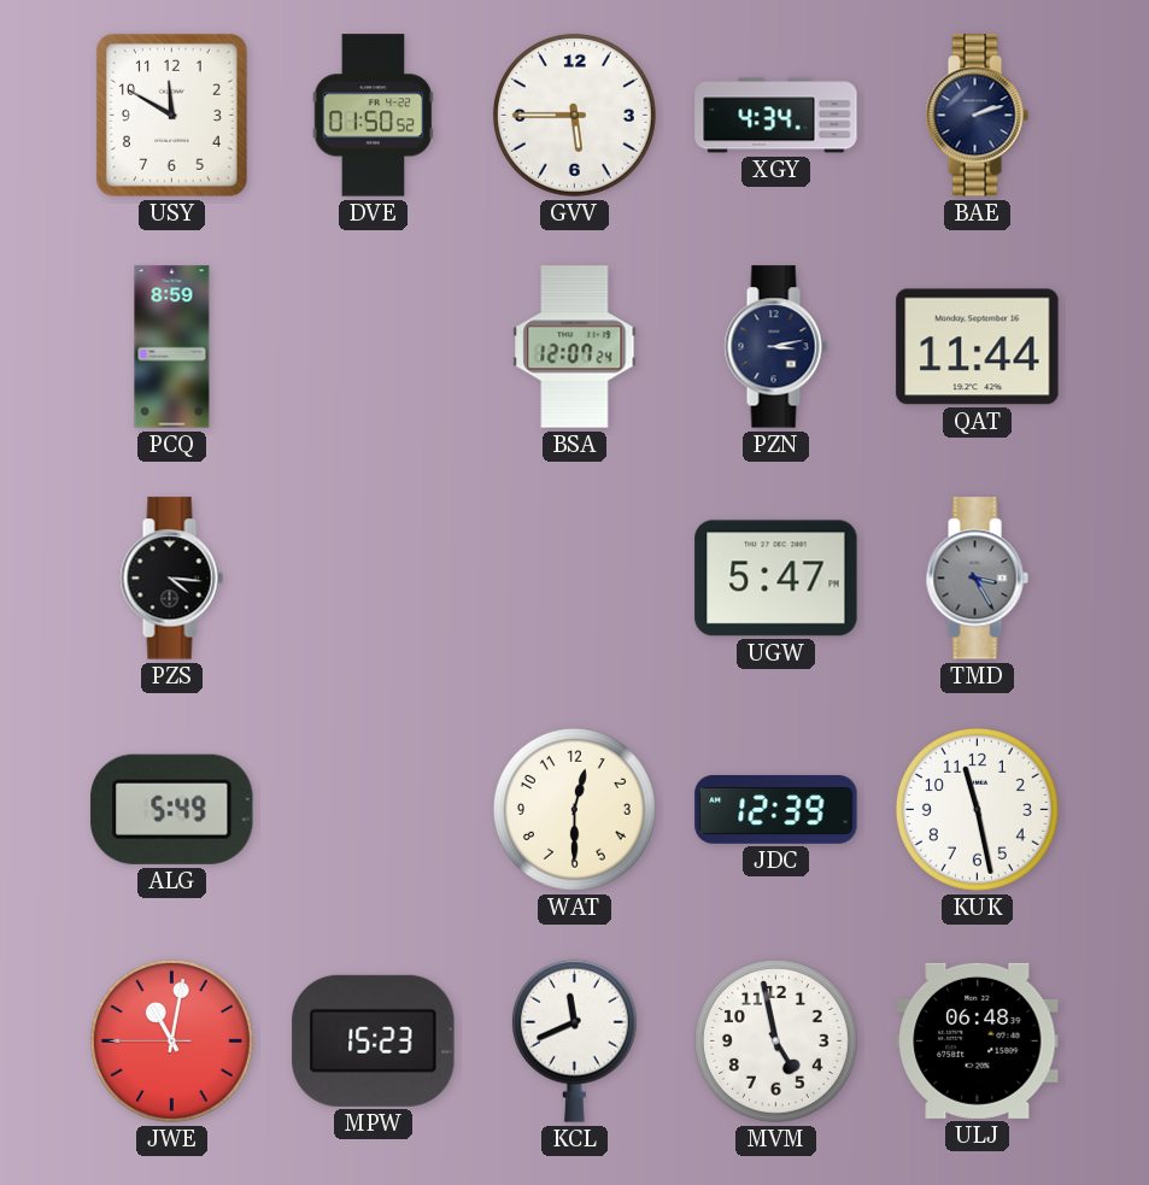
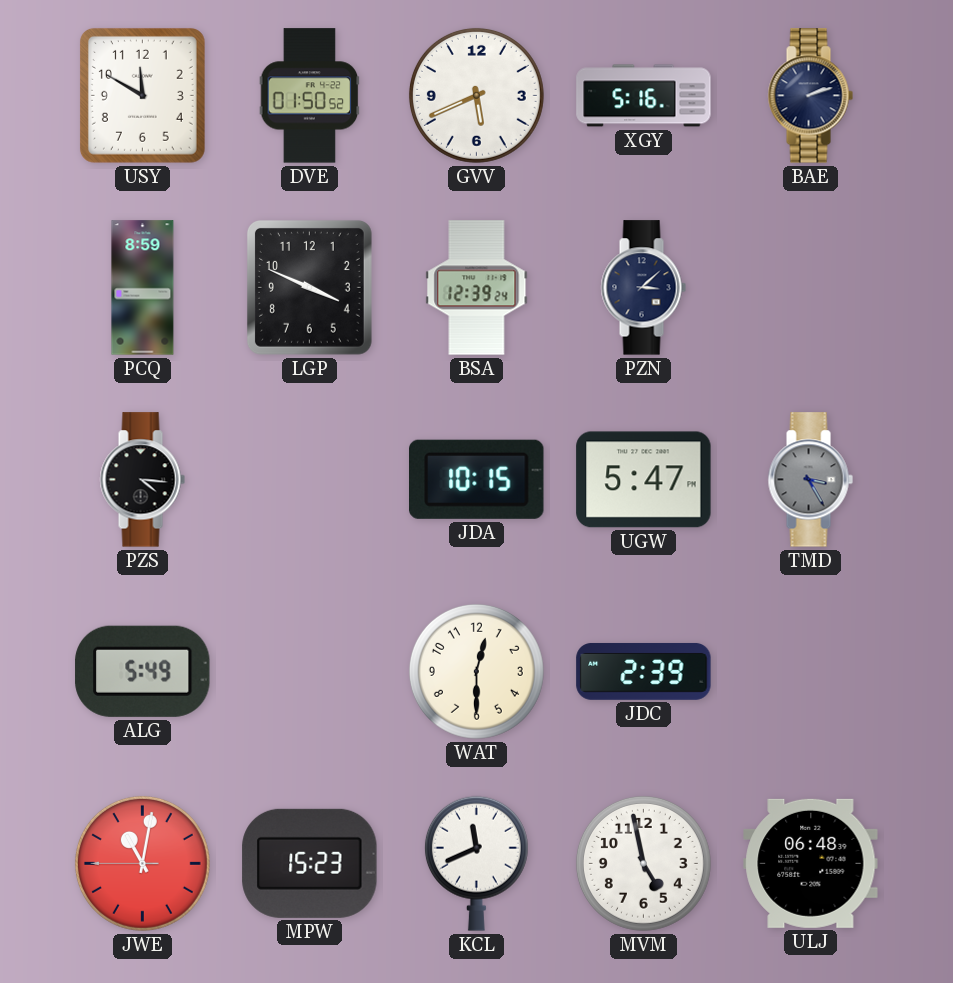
GVV: 5:45 -> 5:41
XGY: 4:34 -> 5:16
LGP: none -> 3:49
BSA: 12:07 -> 12:39
PZN: 3:13 -> 3:08
QAT: 11:44 -> none
JDA: none -> 10:15
JDC: 12:39 -> 2:39
KUK: 11:28 -> none
